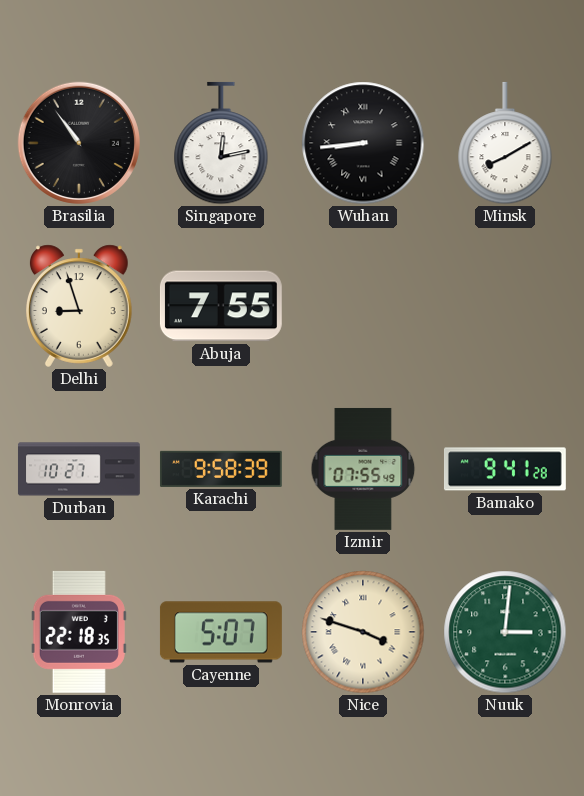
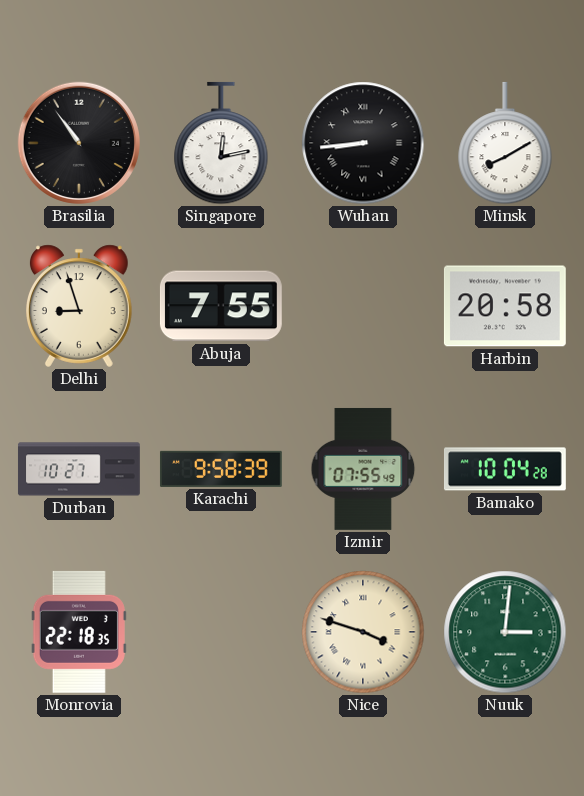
Harbin: none -> 20:58
Bamako: 9:41 -> 10:04
Cayenne: 5:07 -> none
